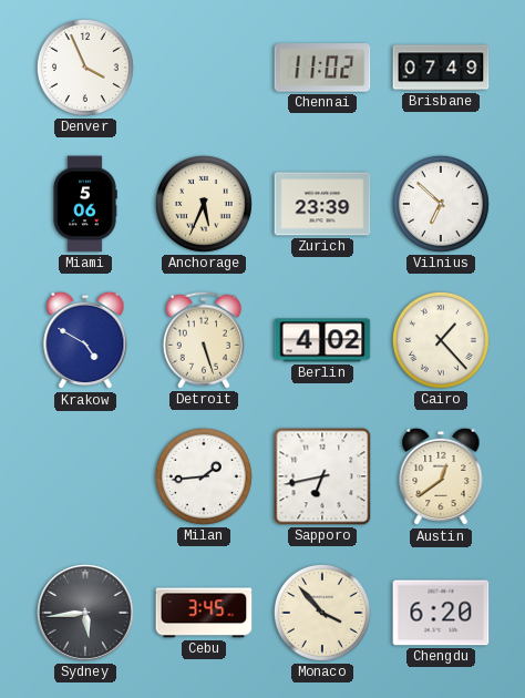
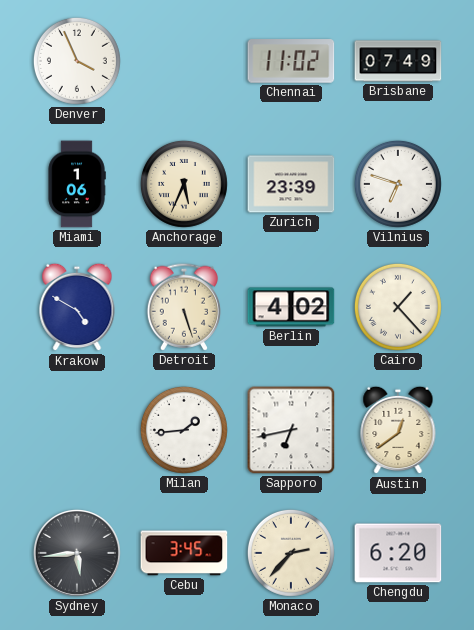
Miami: 5:06 -> 1:06
Vilnius: 6:52 -> 6:48
Monaco: 3:53 -> 2:37
